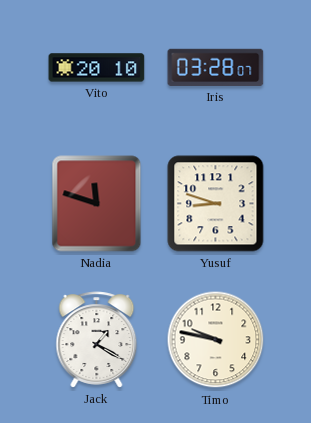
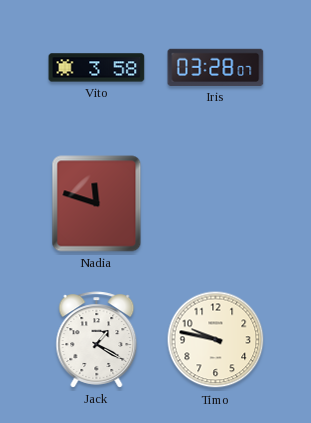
Vito: 20:10 -> 3:58
Yusuf: 8:48 -> none
